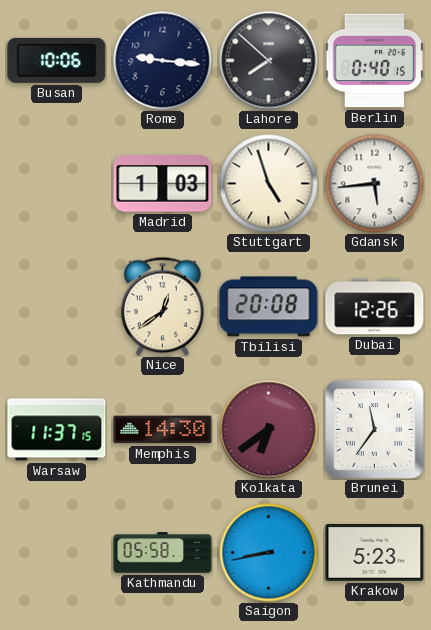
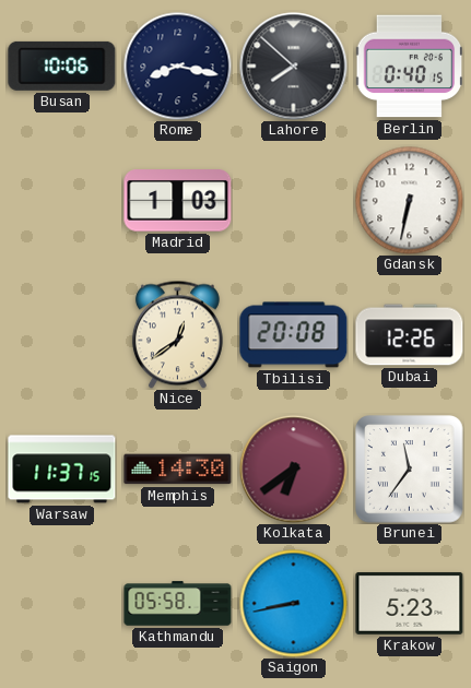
Rome: 9:16 -> 8:17
Stuttgart: 4:57 -> none
Gdansk: 5:44 -> 6:32
